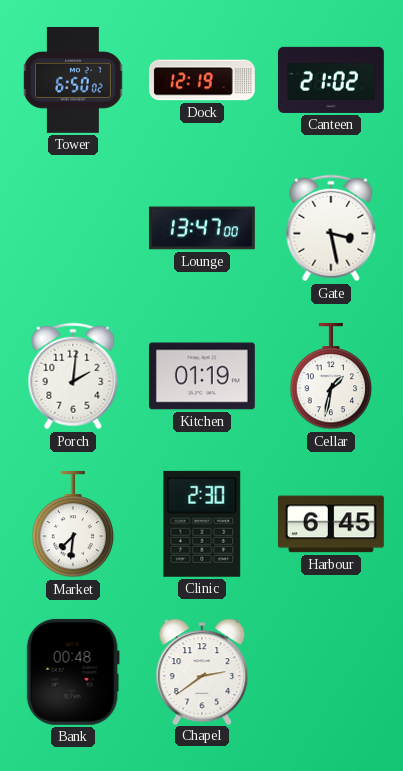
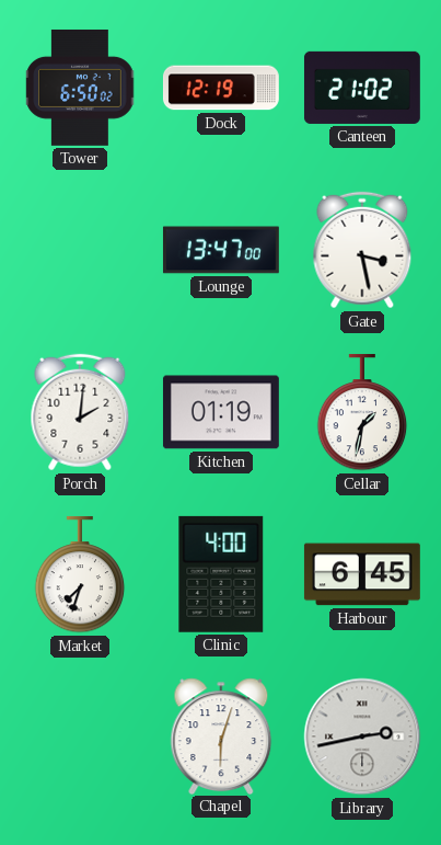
Market: 7:31 -> 7:33
Clinic: 2:30 -> 4:00
Bank: 00:48 -> none
Chapel: 2:39 -> 6:03
Library: none -> 2:43
